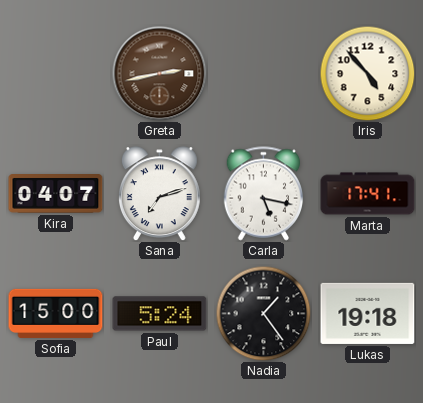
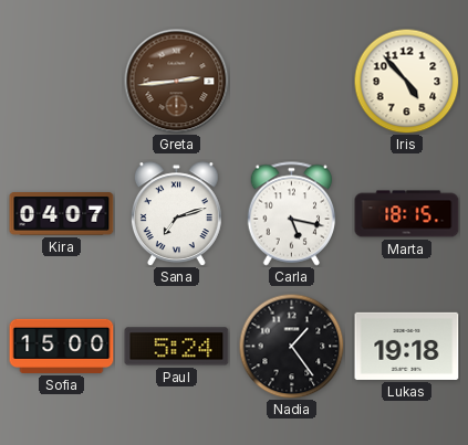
Greta: 2:43 -> 2:44
Marta: 17:41 -> 18:15
